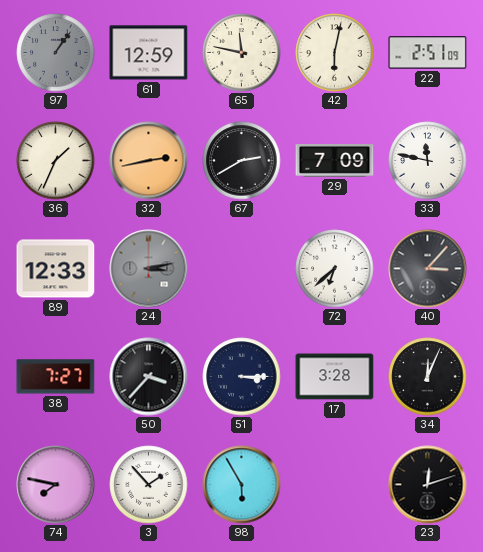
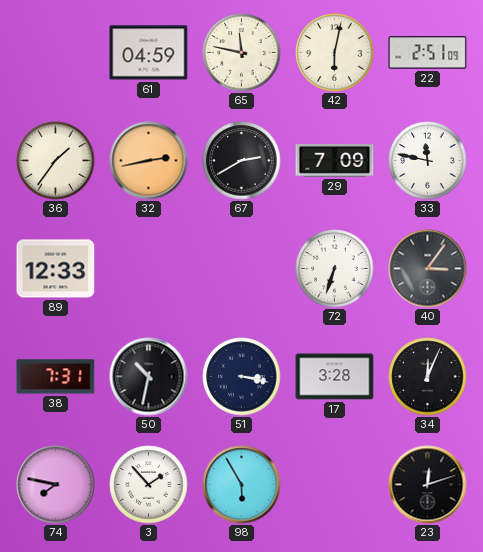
97: 1:06 -> none
61: 12:59 -> 04:59
36: 1:34 -> 1:36
24: 3:13 -> none
72: 6:38 -> 6:33
40: 3:07 -> 3:06
38: 7:27 -> 7:31
50: 3:37 -> 10:32
51: 3:15 -> 3:17
